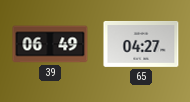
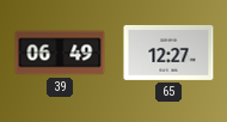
65: 04:27 -> 12:27
